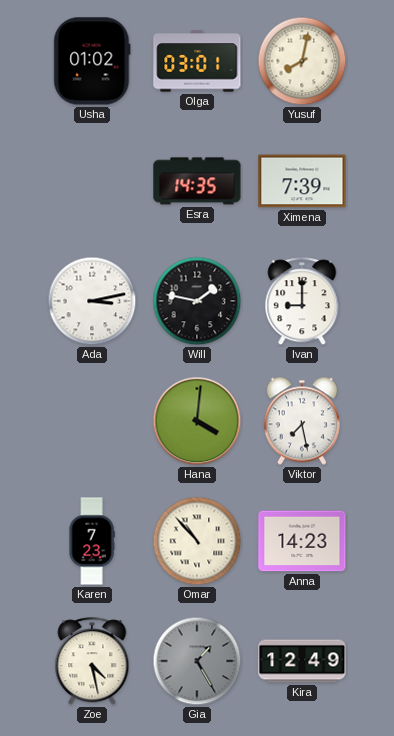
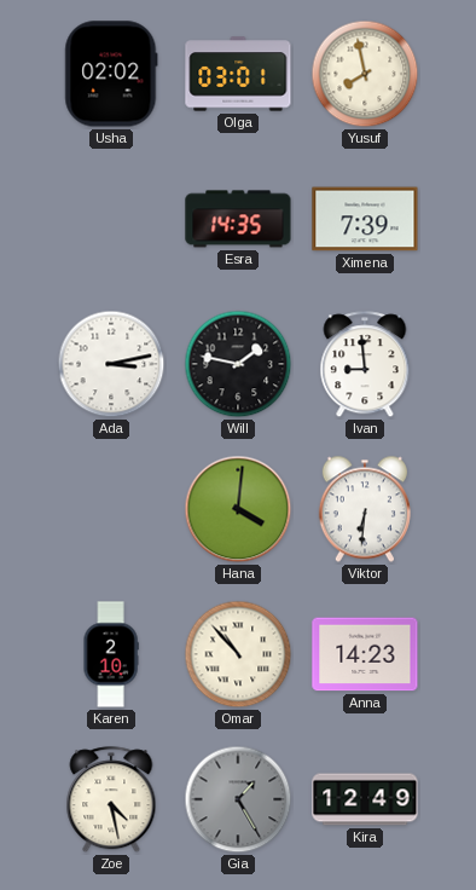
Usha: 01:02 -> 02:02
Yusuf: 8:02 -> 7:58
Ivan: 9:00 -> 8:59
Viktor: 7:28 -> 6:31
Karen: 7:23 -> 2:10
